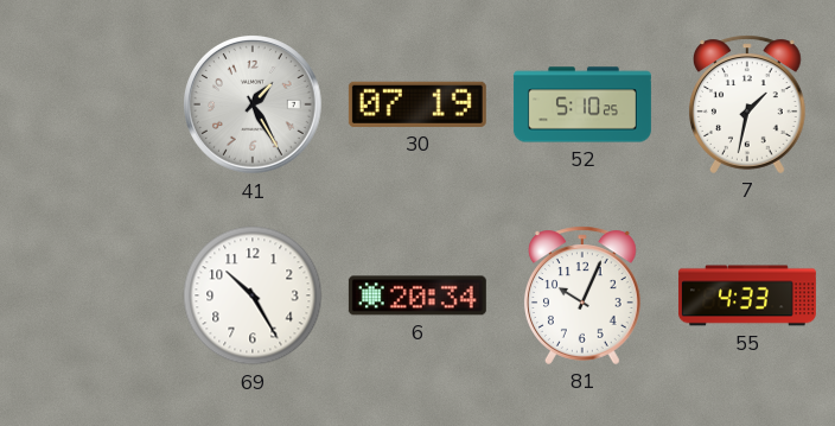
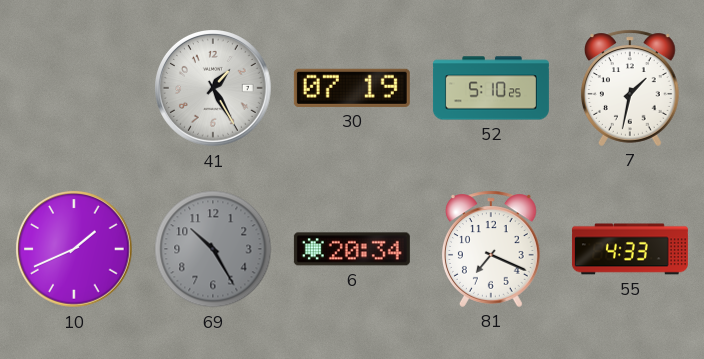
10: none -> 1:41
69 dial: white -> grey
81: 10:04 -> 7:19
